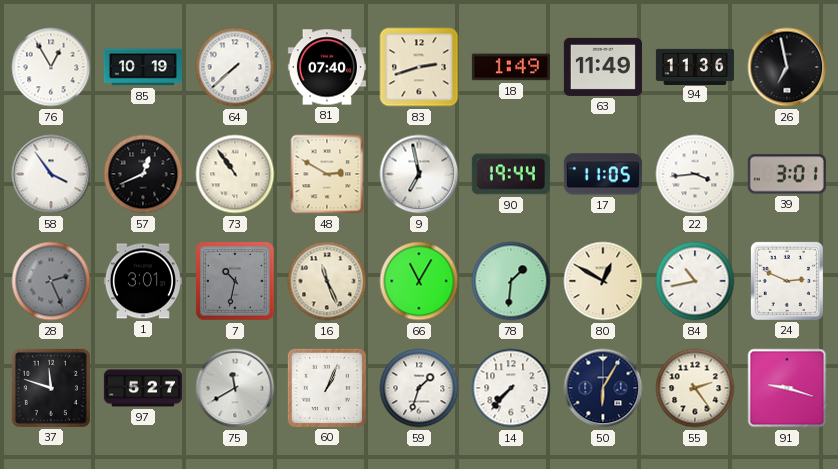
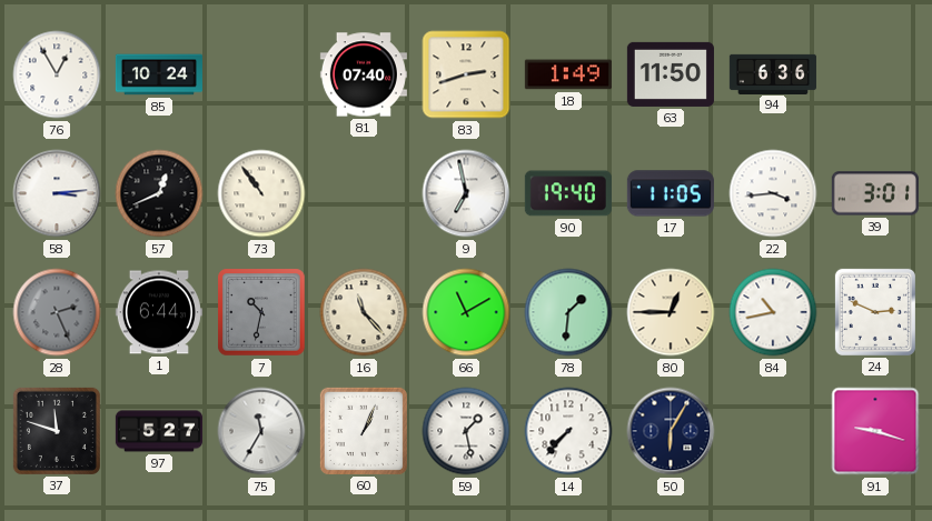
85: 10:19 -> 10:24
64: 7:38 -> none
63: 11:49 -> 11:50
94: 11:36 -> 6:36
26: 6:58 -> none
58: 3:54 -> 3:14
48: 2:50 -> none
90: 19:44 -> 19:40
1: 3:01 -> 6:44
16: 11:26 -> 11:23
66: 11:05 -> 11:10
80: 12:50 -> 12:45
75: 11:40 -> 11:35
59: 1:33 -> 1:28
55: 2:24 -> none
